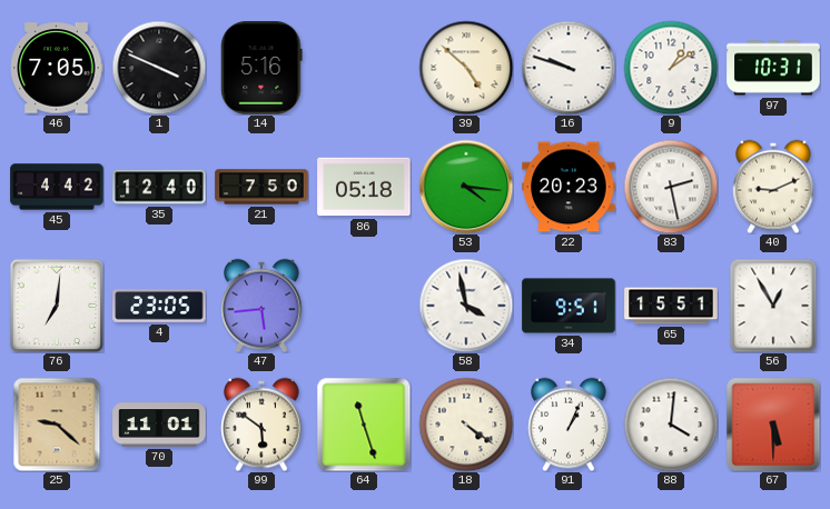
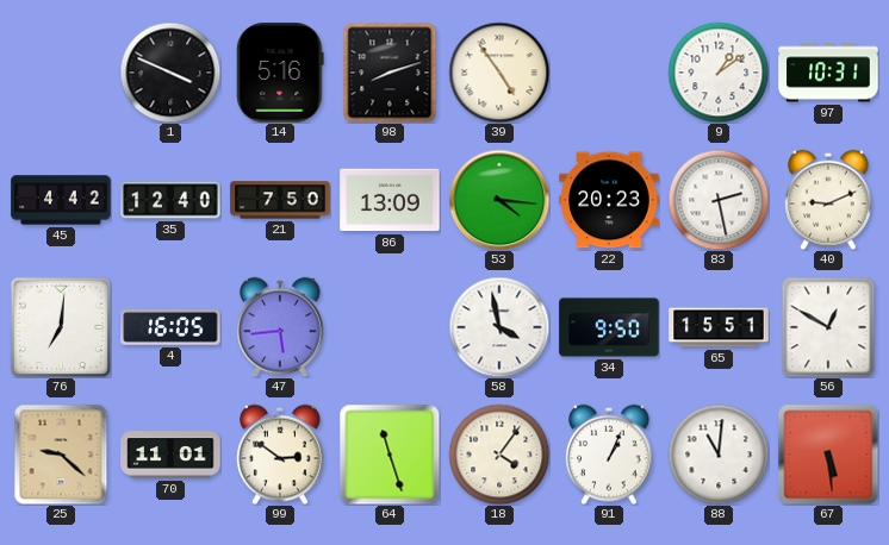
46: 7:05 -> none
98: none -> 8:12
39: 4:52 -> 4:54
16: 9:48 -> none
86: 05:18 -> 13:09
4: 23:05 -> 16:05
34: 9:51 -> 9:50
56: 12:55 -> 12:50
99: 5:51 -> 2:51
18: 4:21 -> 4:06
88: 4:01 -> 11:01
67: 5:30 -> 5:29
